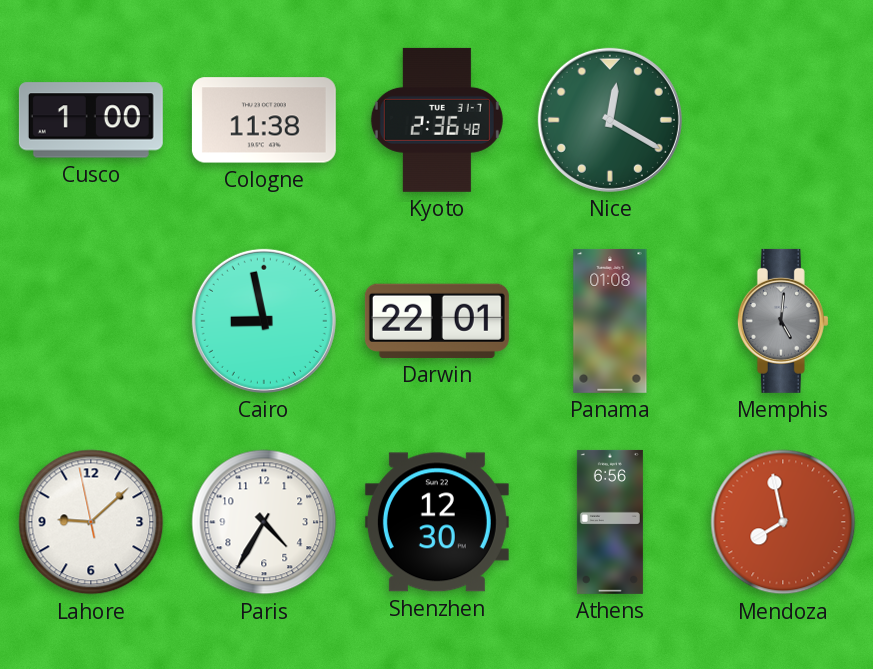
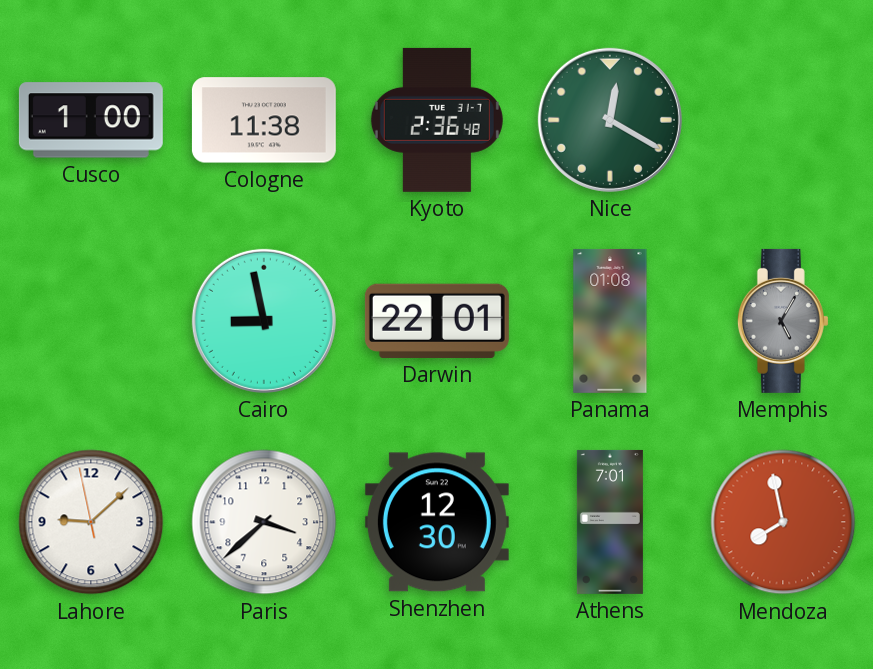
Memphis: 5:01 -> 5:05
Paris: 4:35 -> 3:38
Athens: 6:56 -> 7:01
